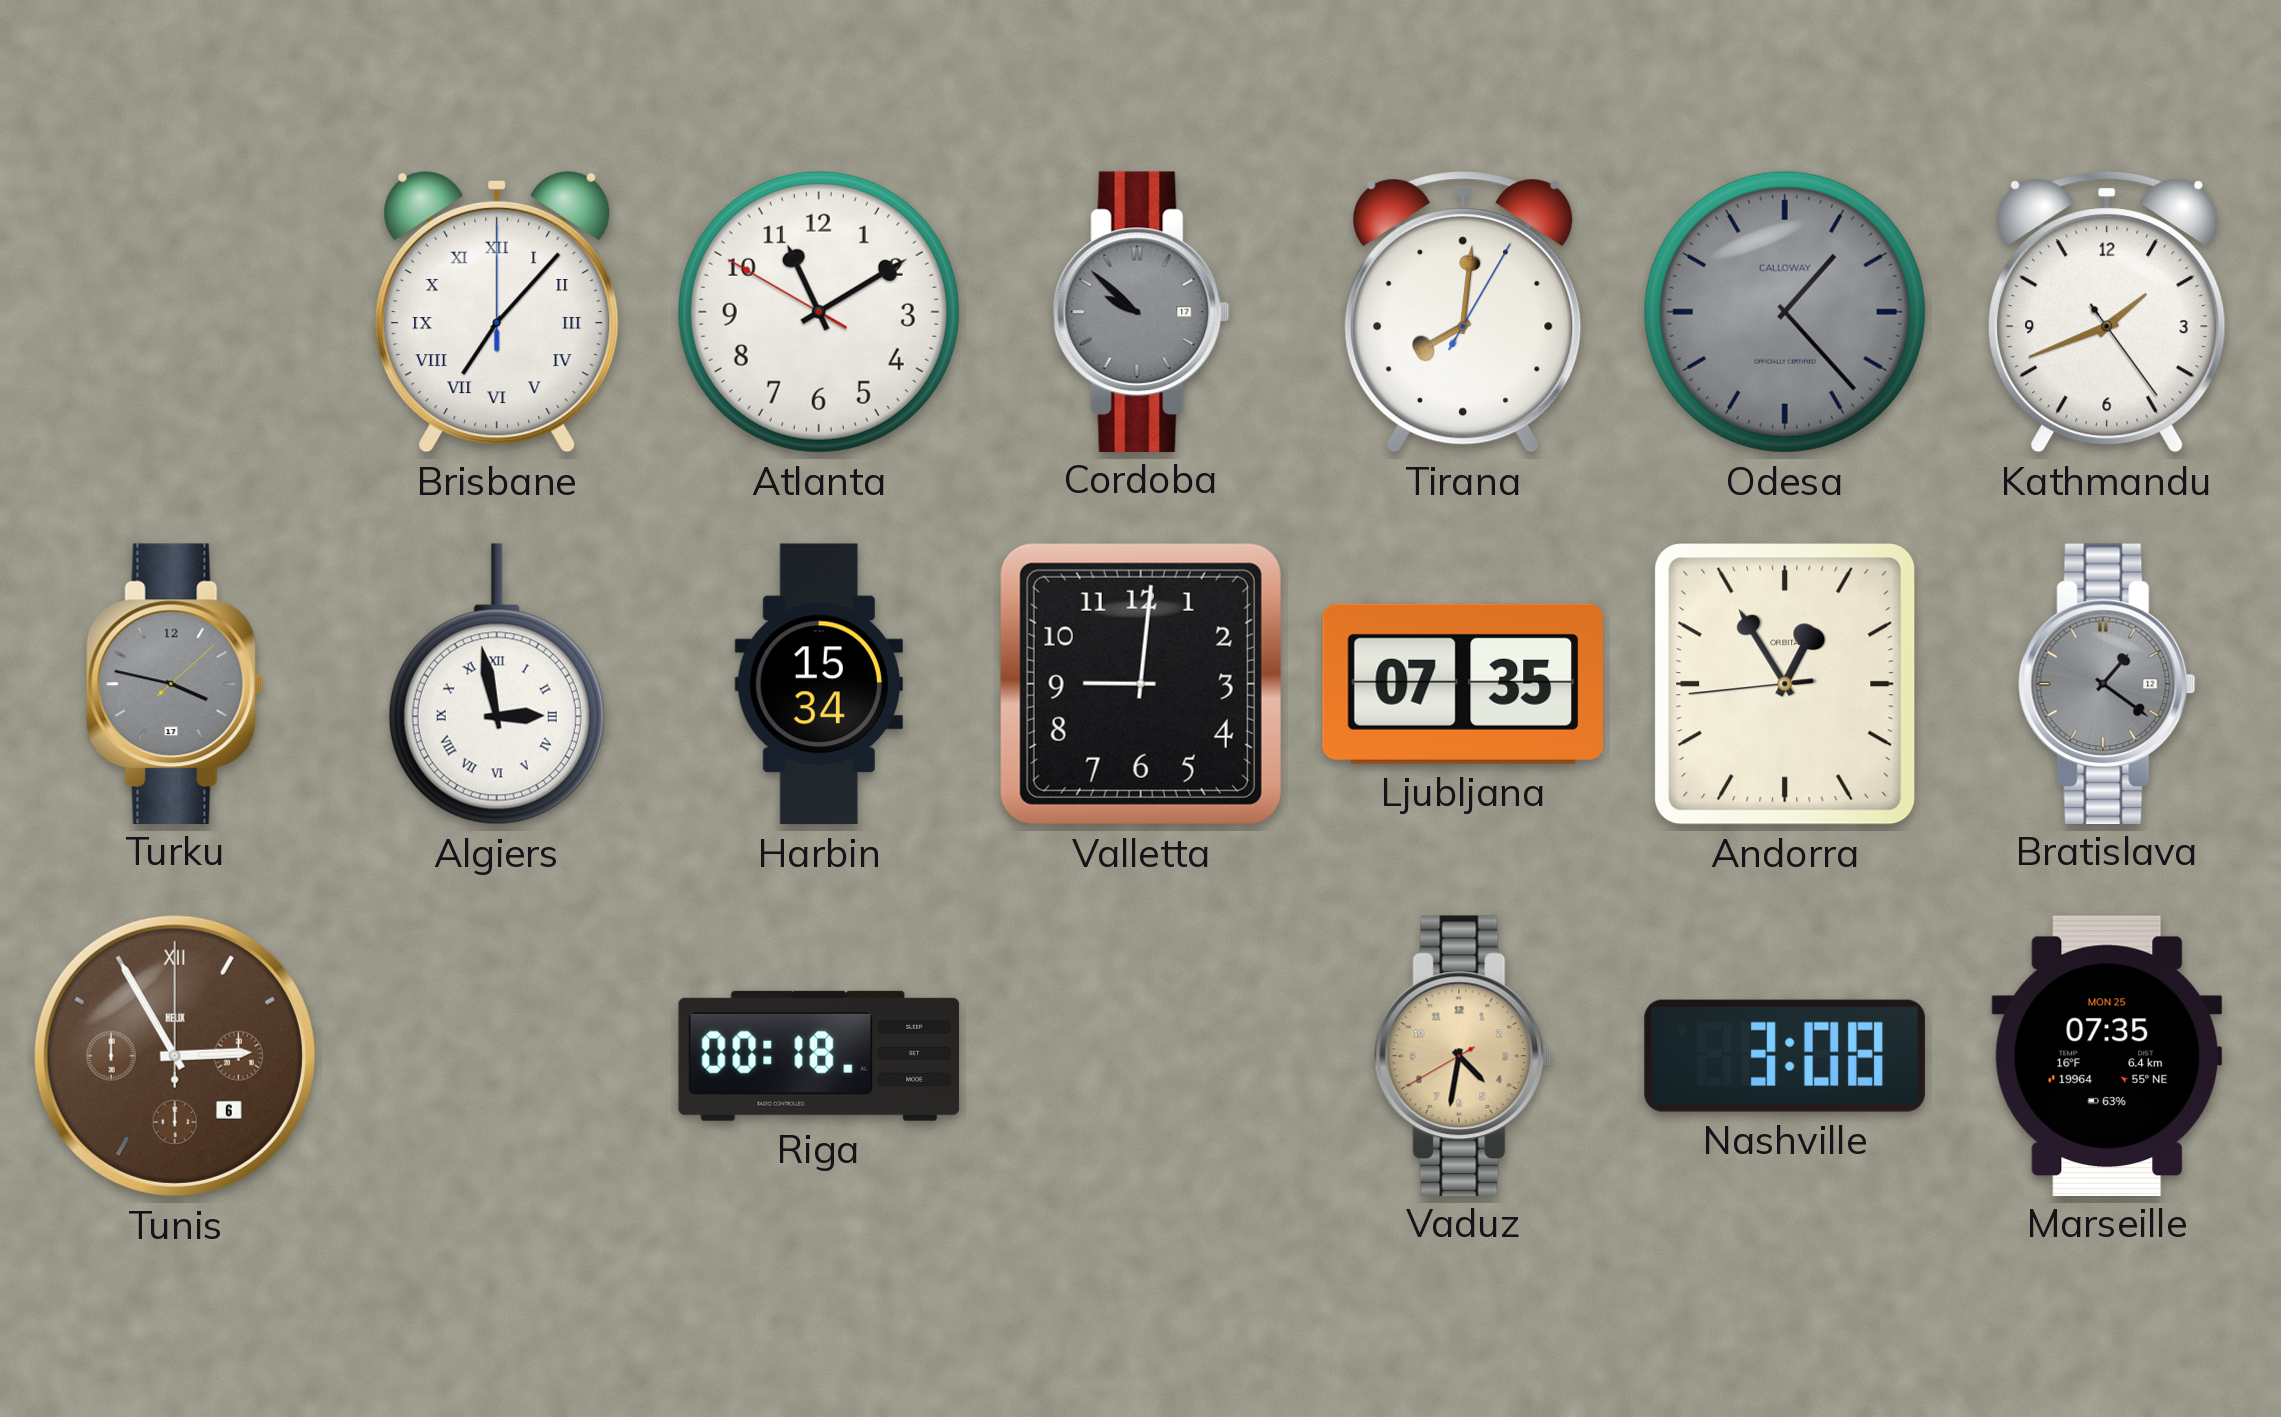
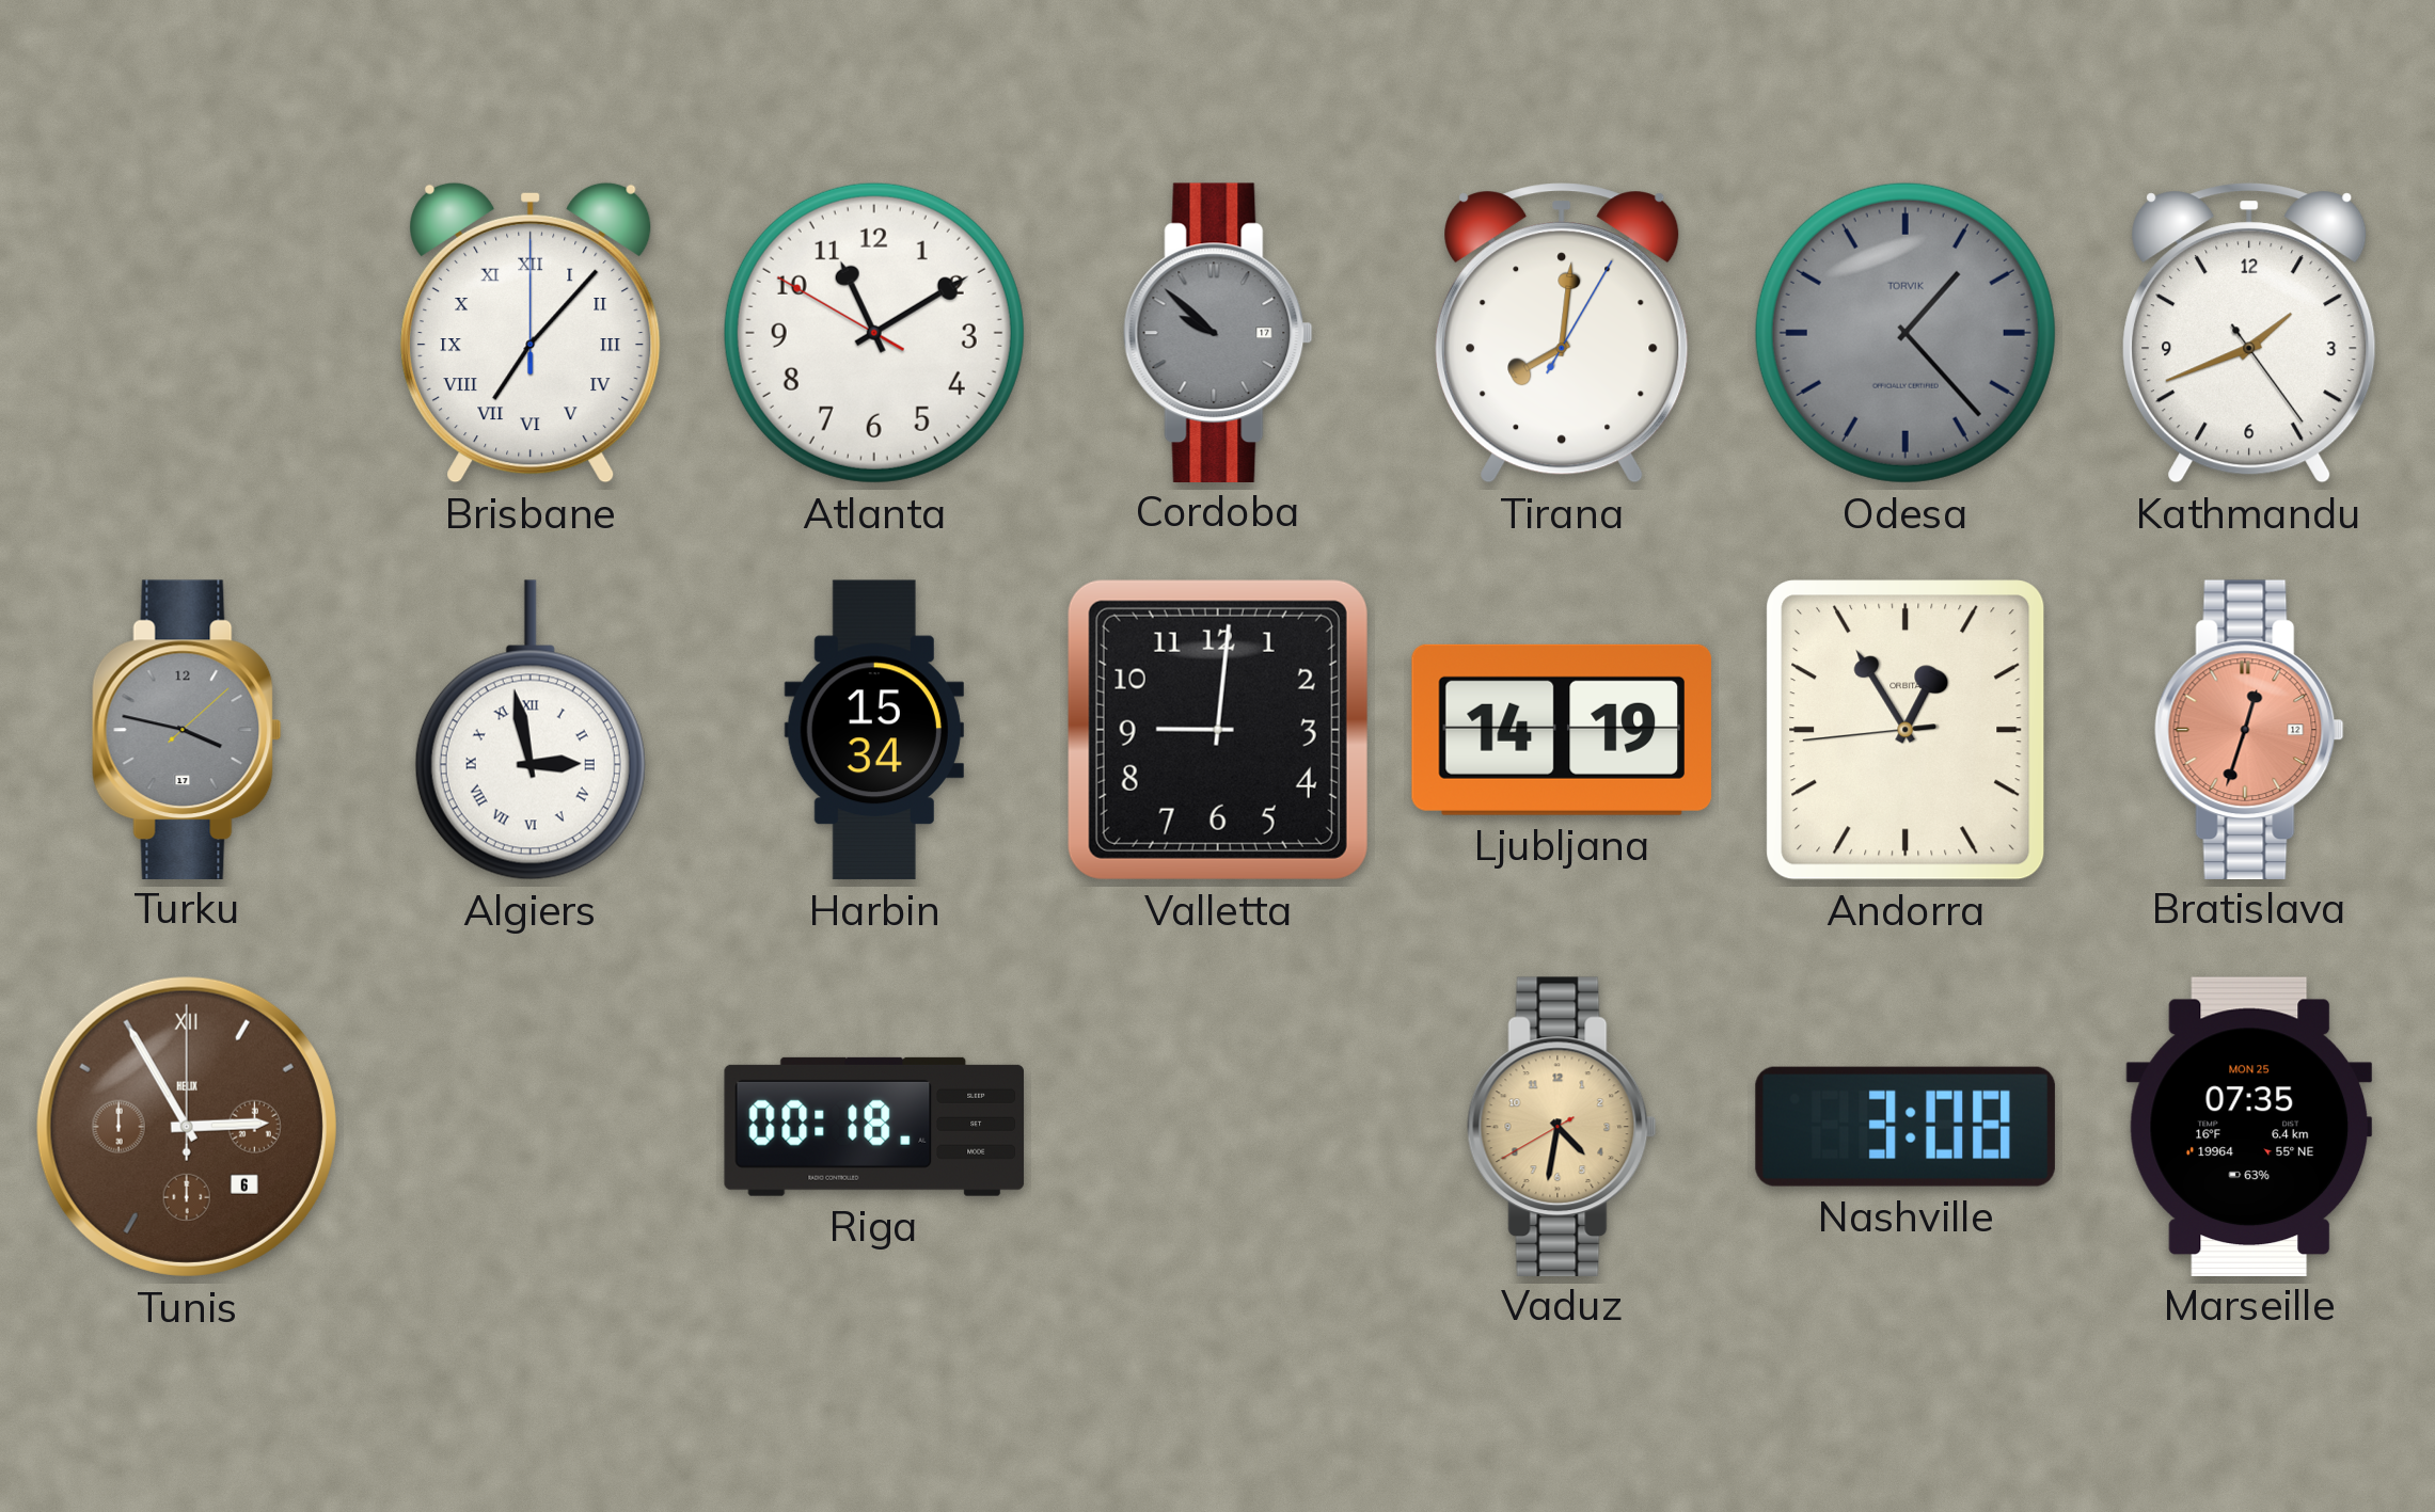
Odesa brand: CALLOWAY -> TORVIK
Ljubljana: 07:35 -> 14:19
Bratislava: 1:21 -> 12:33
Bratislava dial: grey -> salmon
